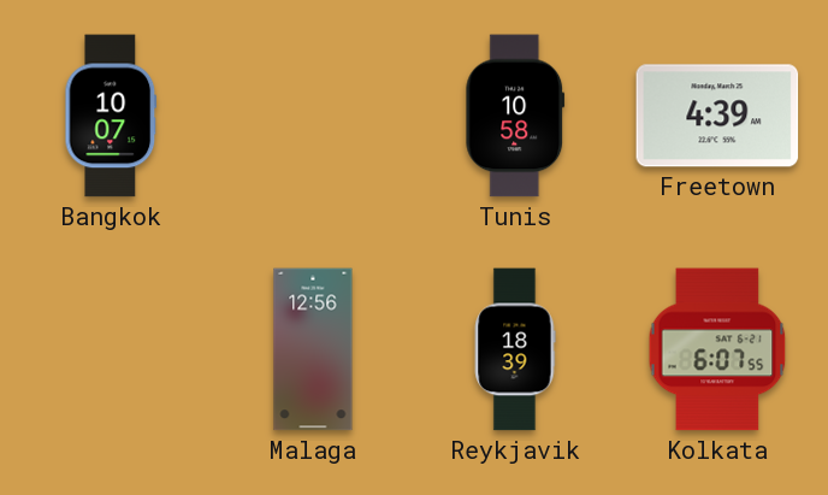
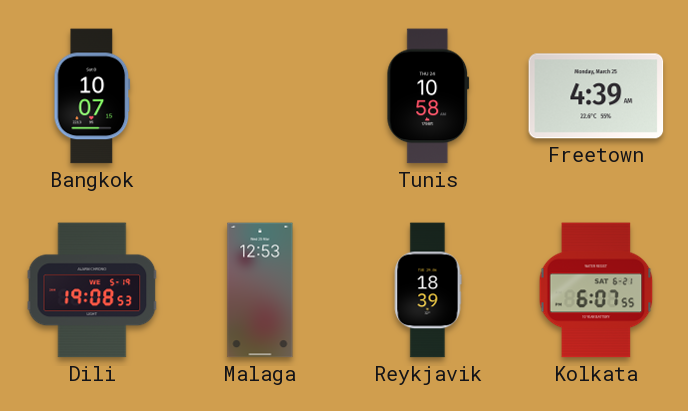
Dili: none -> 19:08
Malaga: 12:56 -> 12:53
